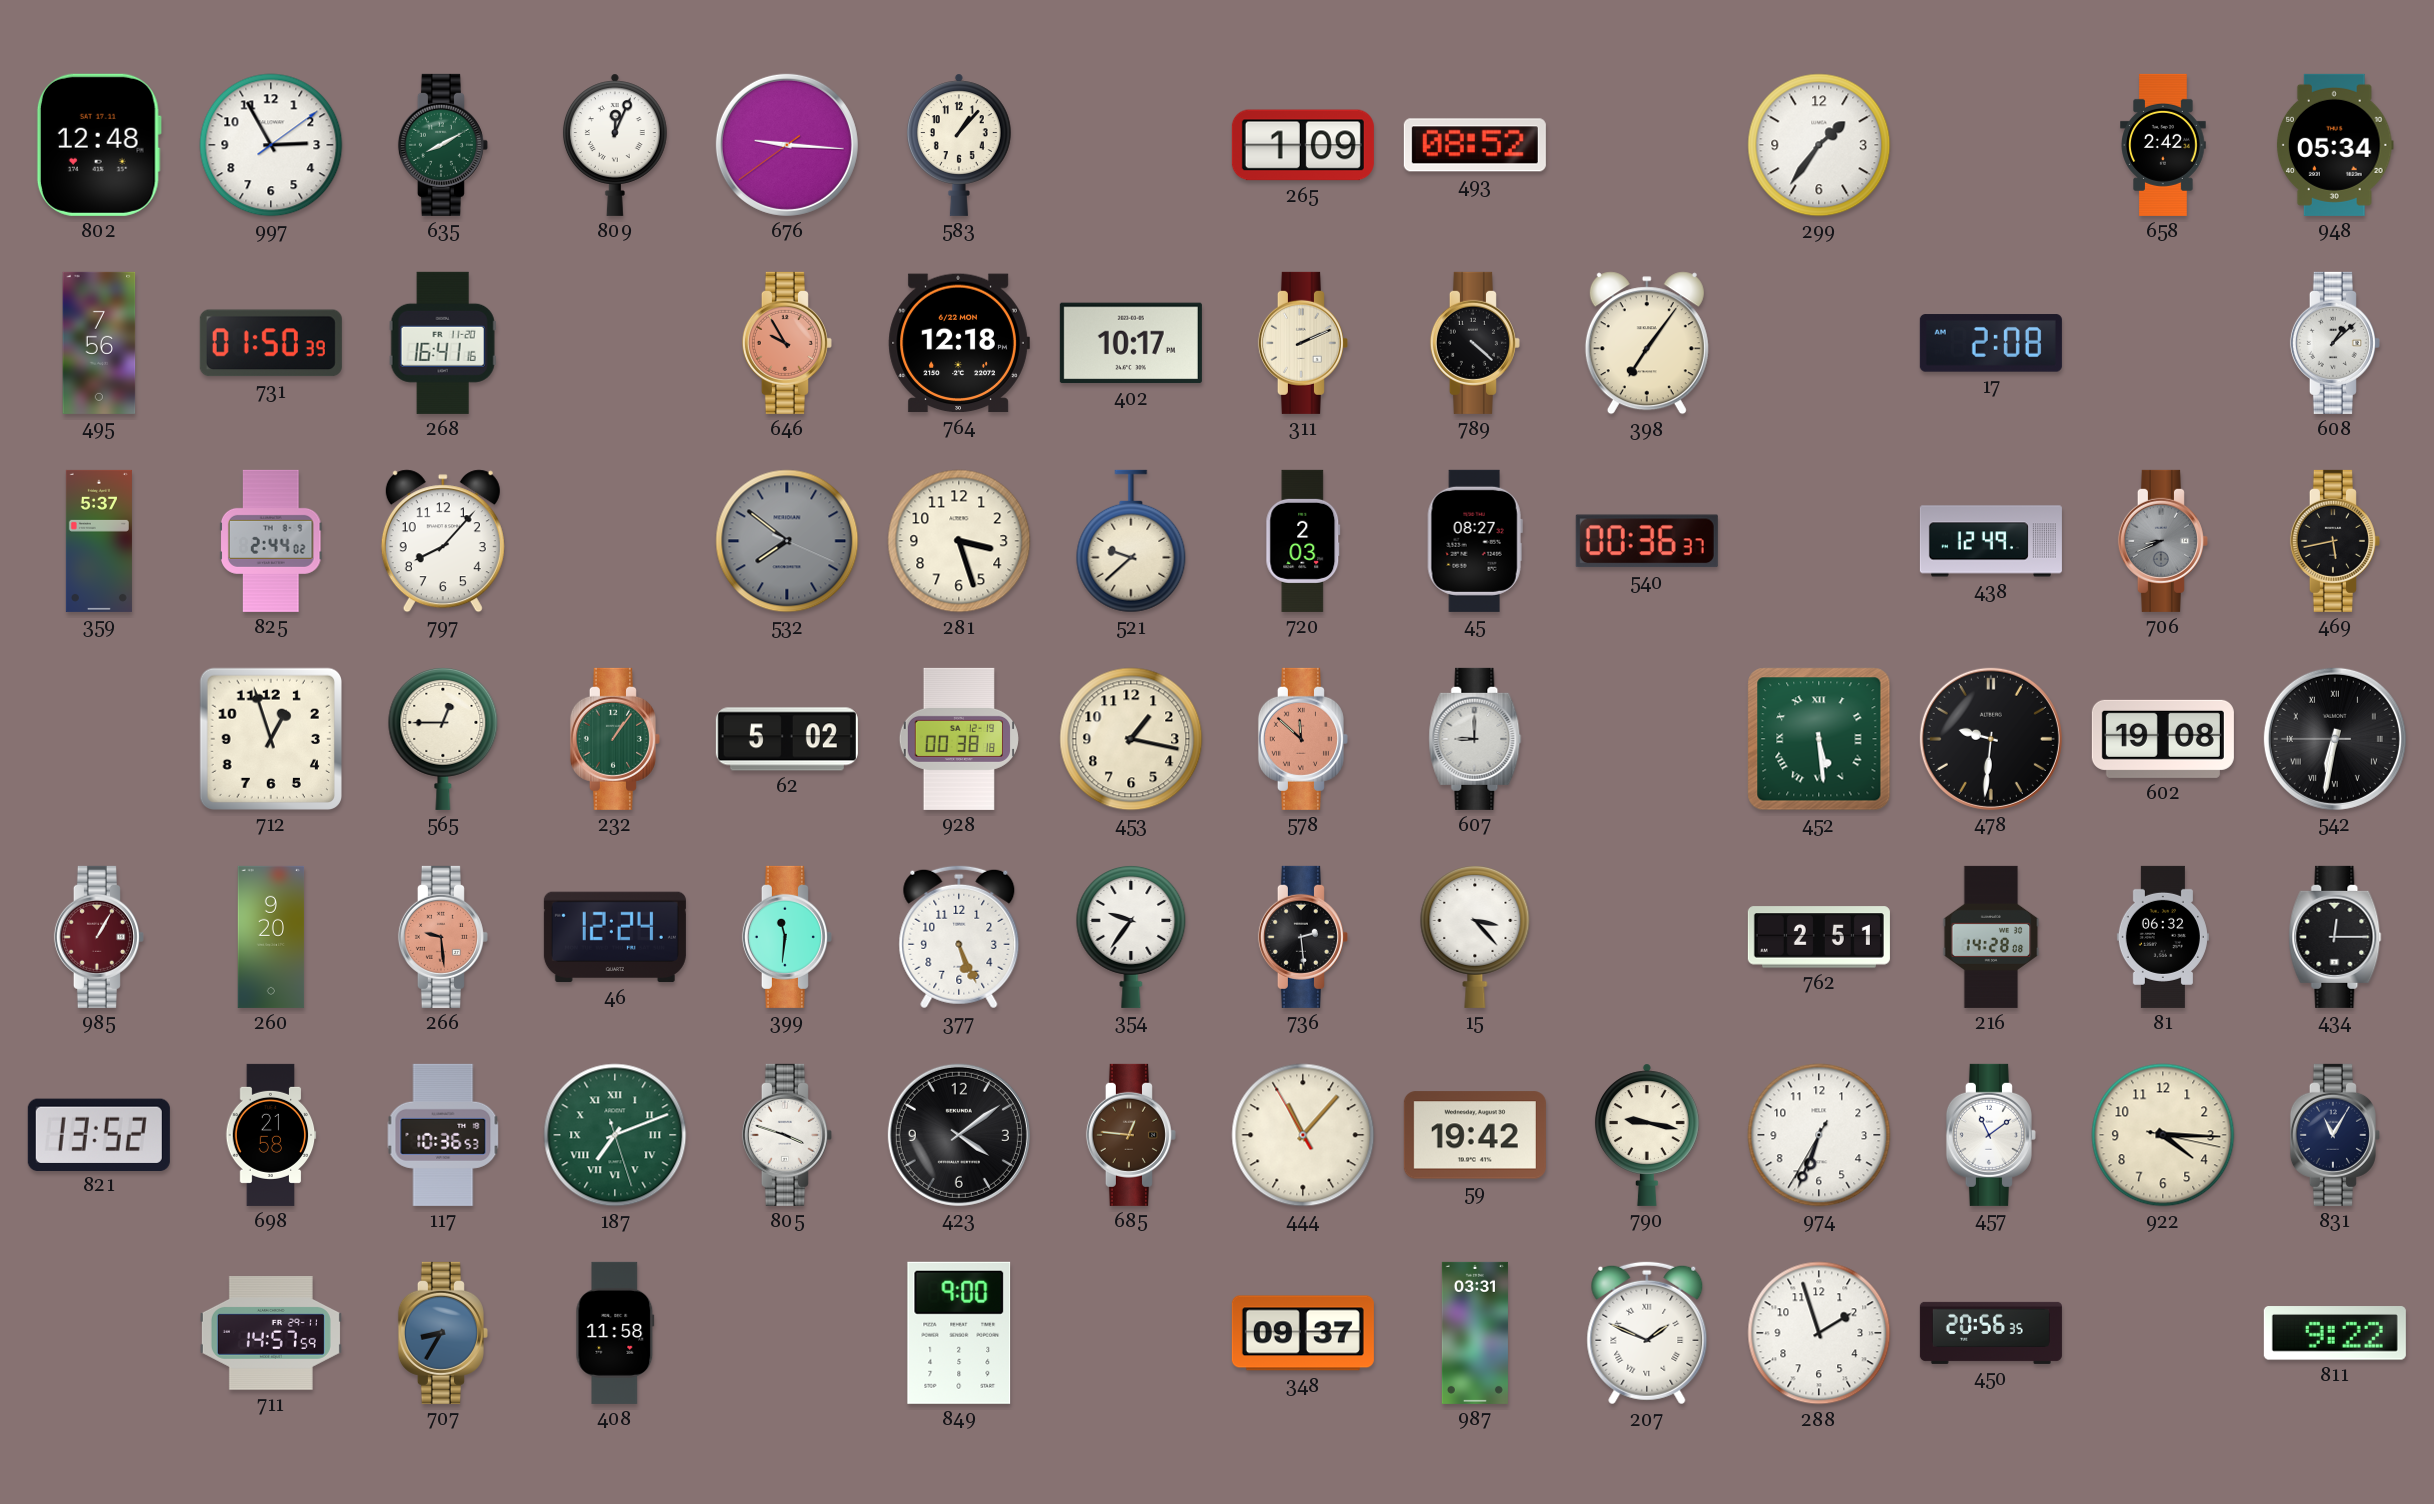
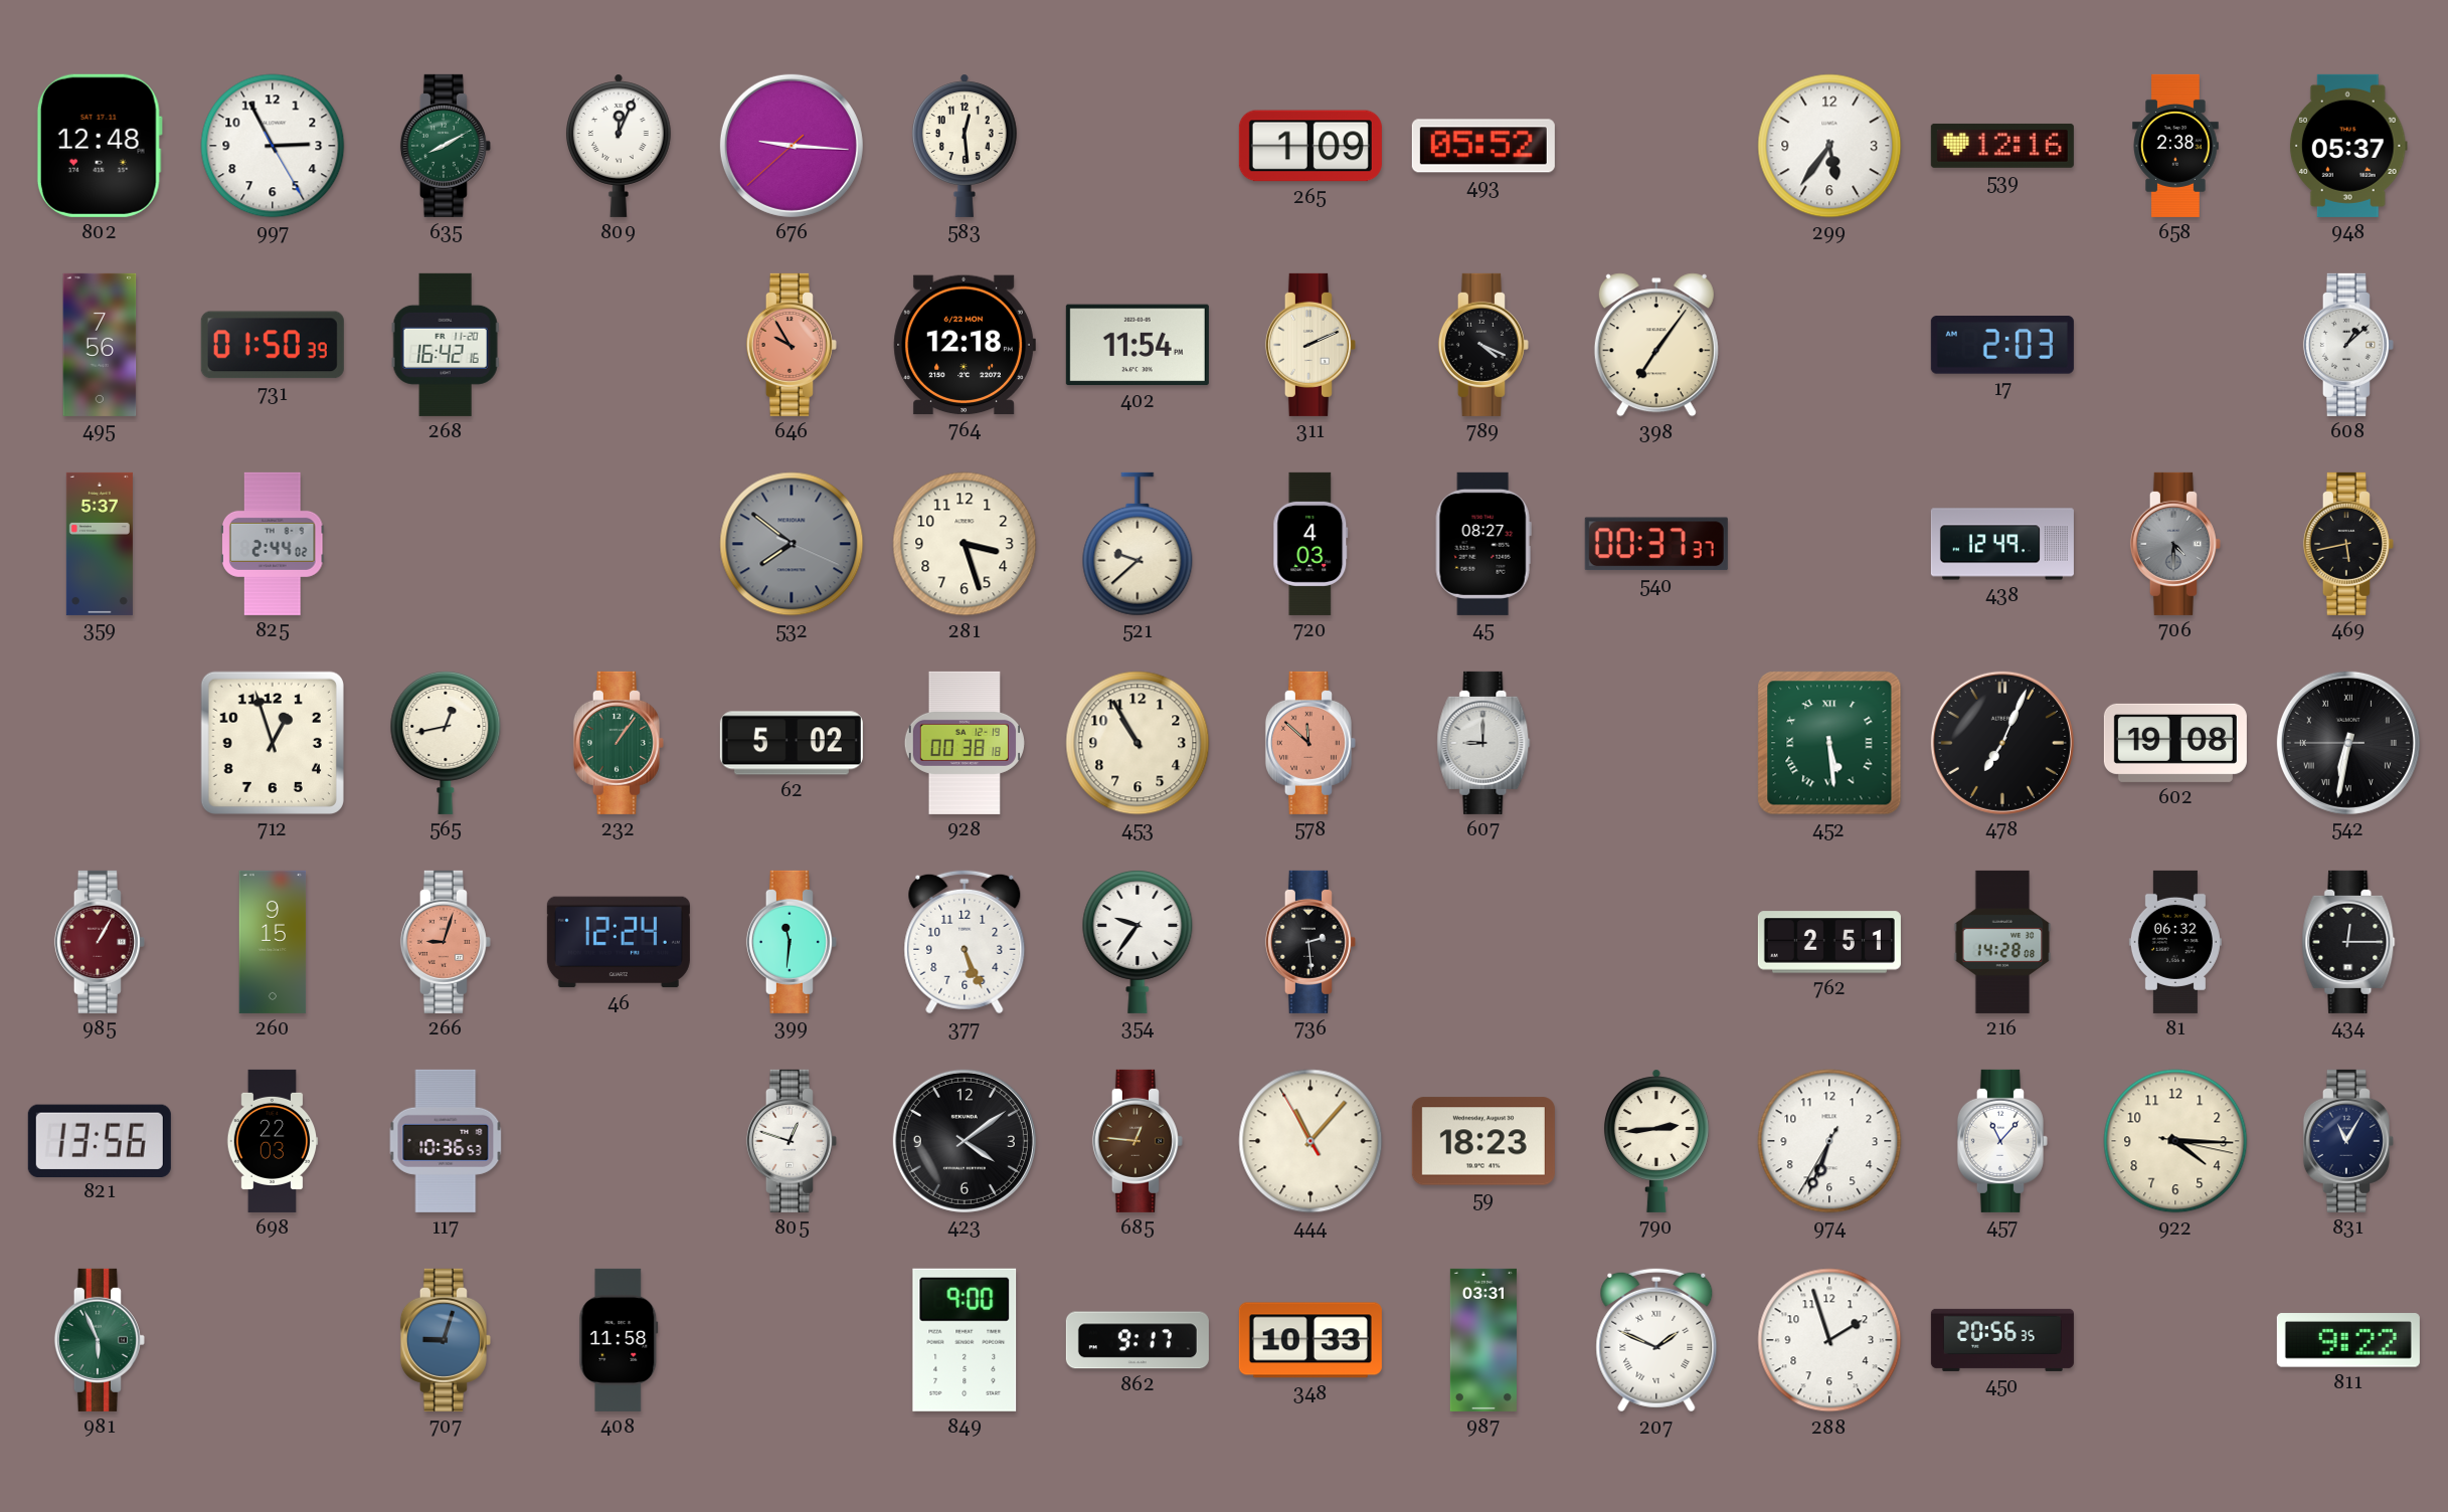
997: 2:55:09 -> 2:55:25
676: 9:15:39 -> 9:15:38
583: 1:07 -> 12:29
493: 08:52 -> 05:52
299: 1:36 -> 5:36
539: none -> 12:16
658: 2:42 -> 2:38
948: 05:34 -> 05:37
268: 16:41 -> 16:42
402: 10:17 -> 11:54
789: 4:22 -> 4:19
17: 2:08 -> 2:03
797: 8:07 -> none
720: 2:03 -> 4:03
540: 00:36 -> 00:37
706: 8:41 -> 4:30
565: 12:45 -> 12:43
453: 1:17 -> 10:55
478: 9:31 -> 7:04
260: 9:20 -> 9:15
266: 9:29 -> 9:03
15: 3:23 -> none
821: 13:52 -> 13:56
698: 21:58 -> 22:03
187: 7:11 -> none
805: 3:48 -> 12:48
59: 19:42 -> 18:23
790: 9:17 -> 2:44
457: 11:09 -> 11:07
981: none -> 5:56
711: 14:57 -> none
707: 8:35 -> 9:03
862: none -> 9:17
348: 09:37 -> 10:33
